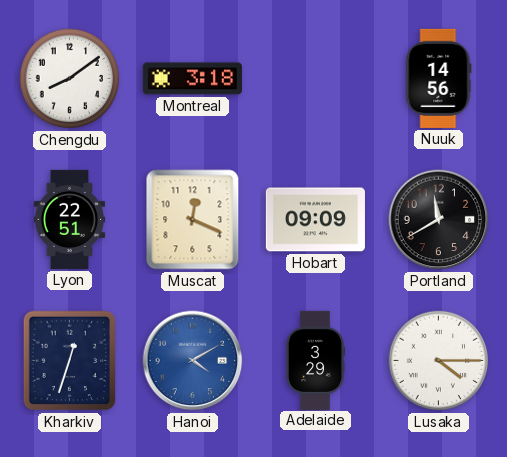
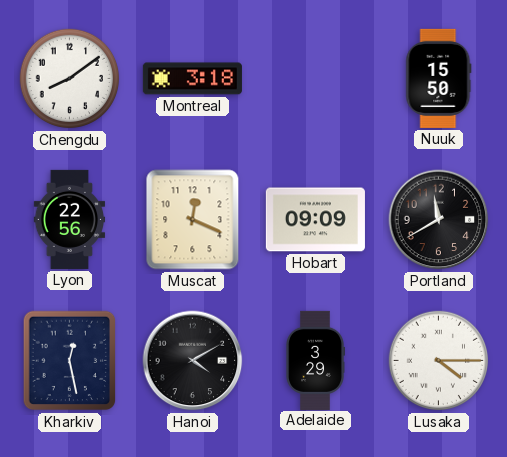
Nuuk: 14:56 -> 15:50
Lyon: 22:51 -> 22:56
Kharkiv: 12:33 -> 12:28
Hanoi dial: blue -> black
